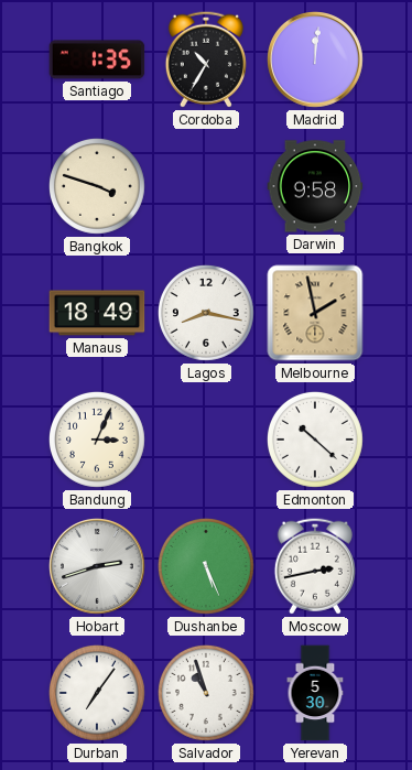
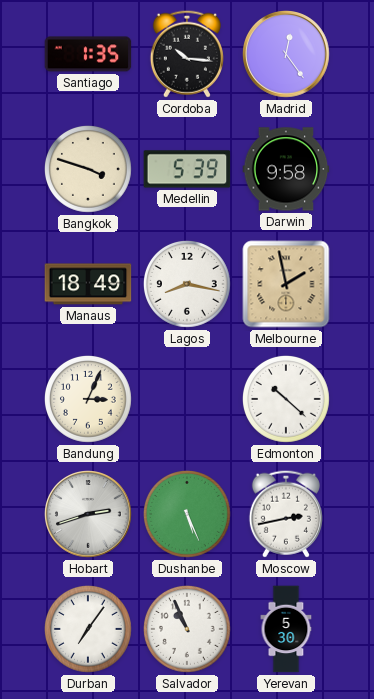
Cordoba: 10:35 -> 10:16
Madrid: 12:01 -> 12:24
Medellin: none -> 5:39
Salvador: 10:57 -> 10:56
